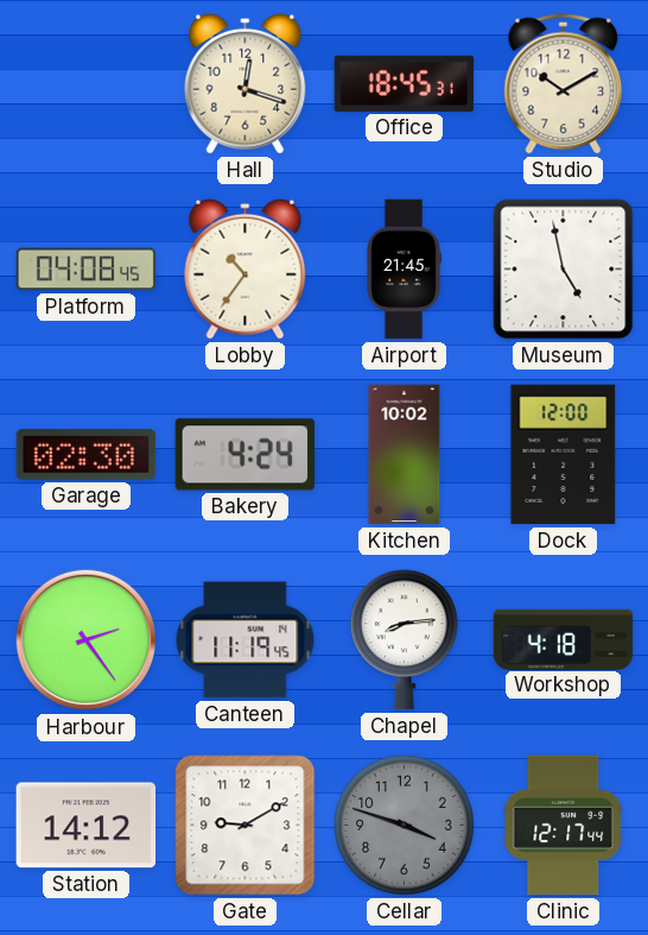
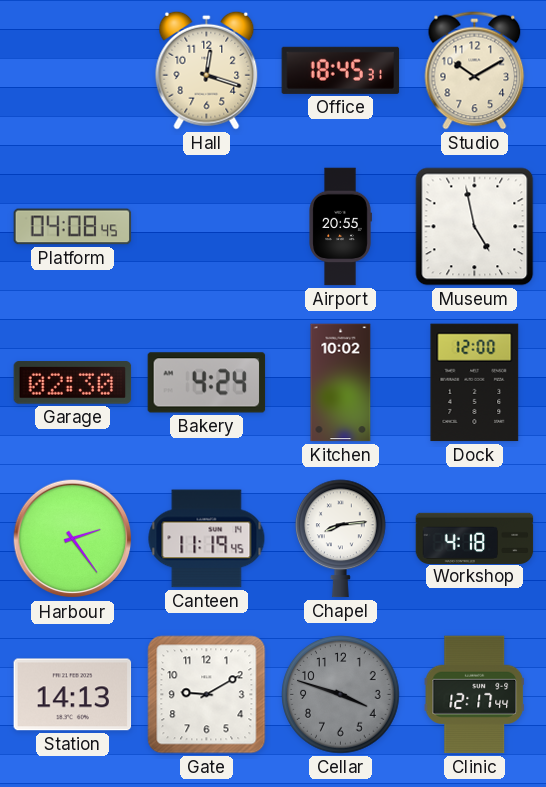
Lobby: 10:36 -> none
Airport: 21:45 -> 20:55
Station: 14:12 -> 14:13
